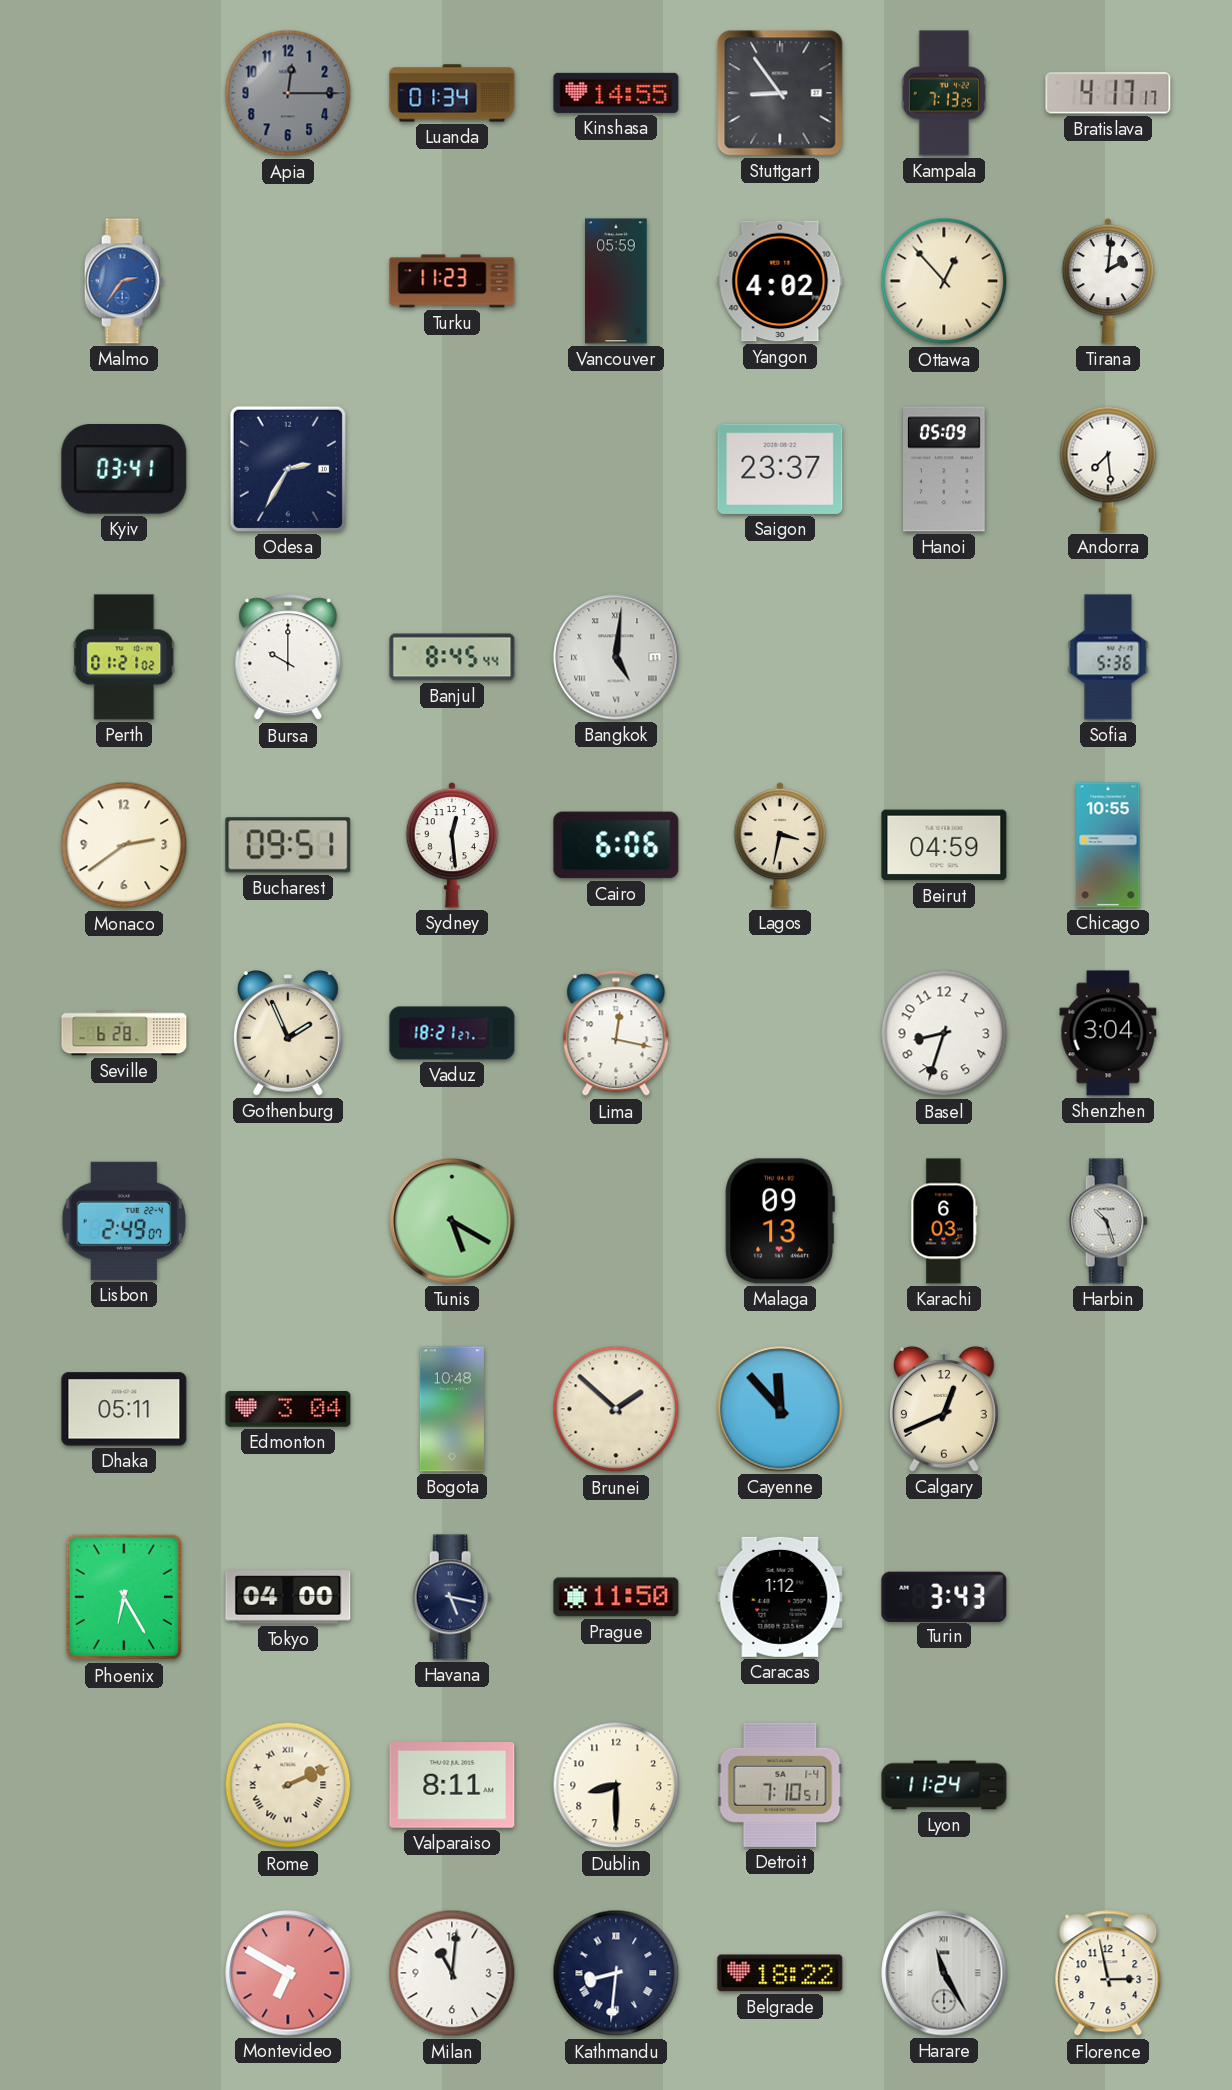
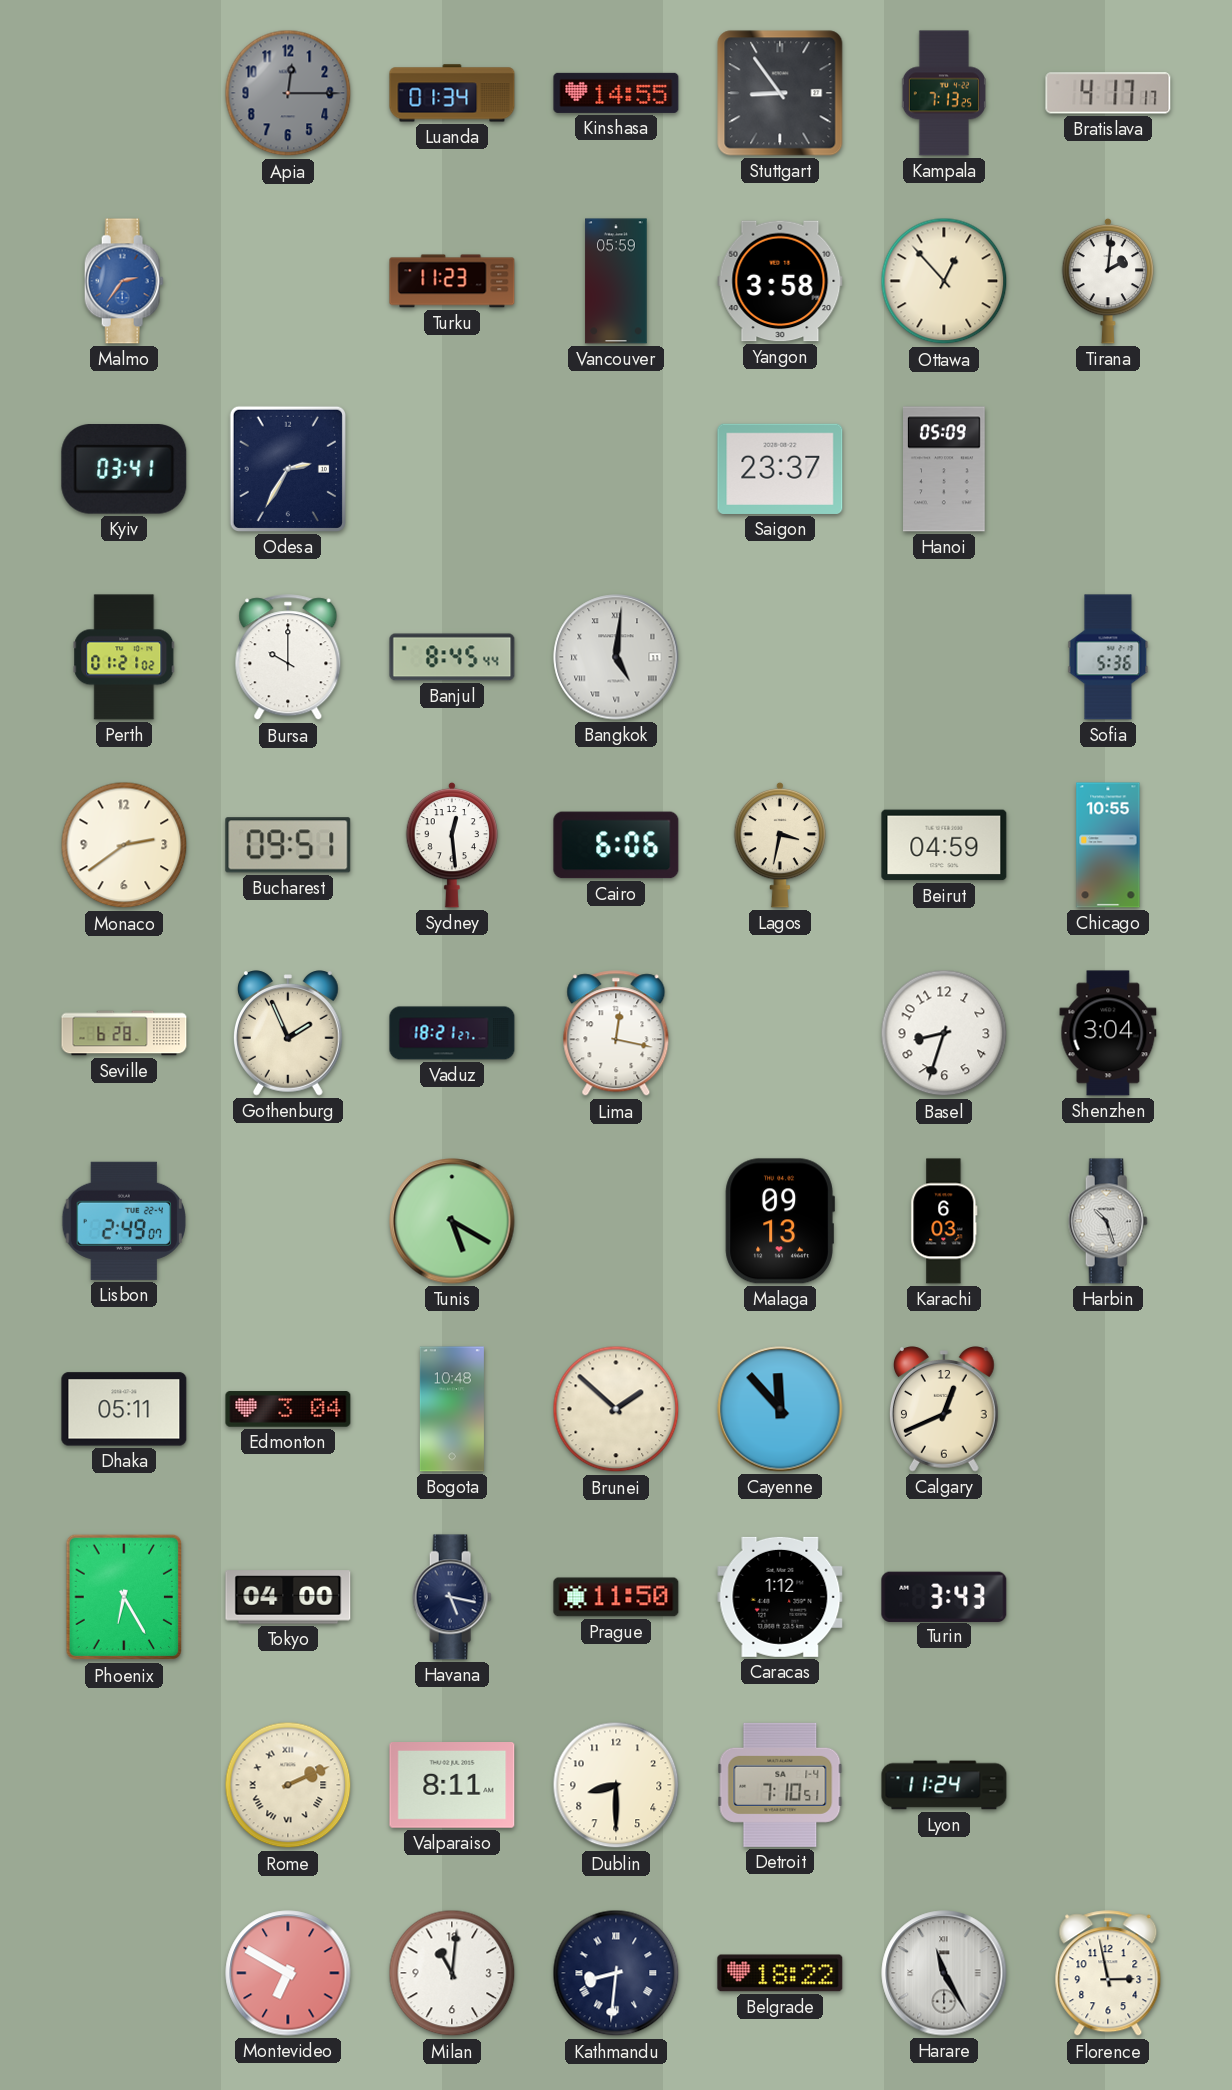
Yangon: 4:02 -> 3:58
Andorra: 7:29 -> none
